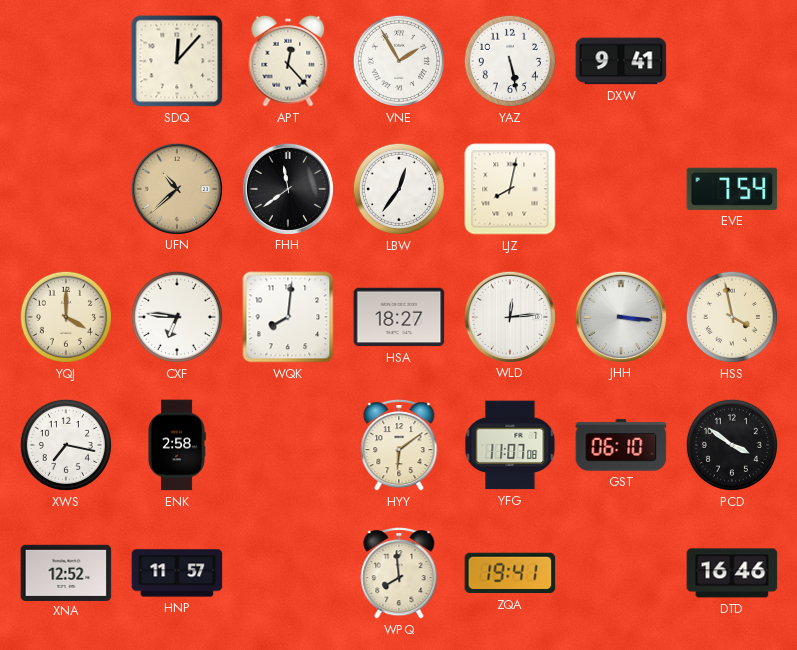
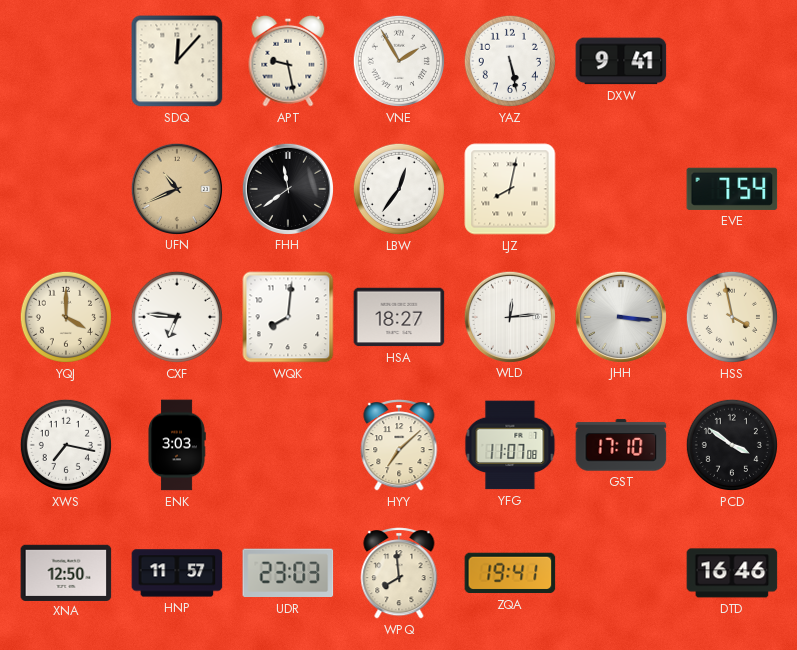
APT: 12:23 -> 9:28
UFN: 10:38 -> 10:41
ENK: 2:58 -> 3:03
HYY: 6:09 -> 7:08
GST: 06:10 -> 17:10
XNA: 12:52 -> 12:50
UDR: none -> 23:03
